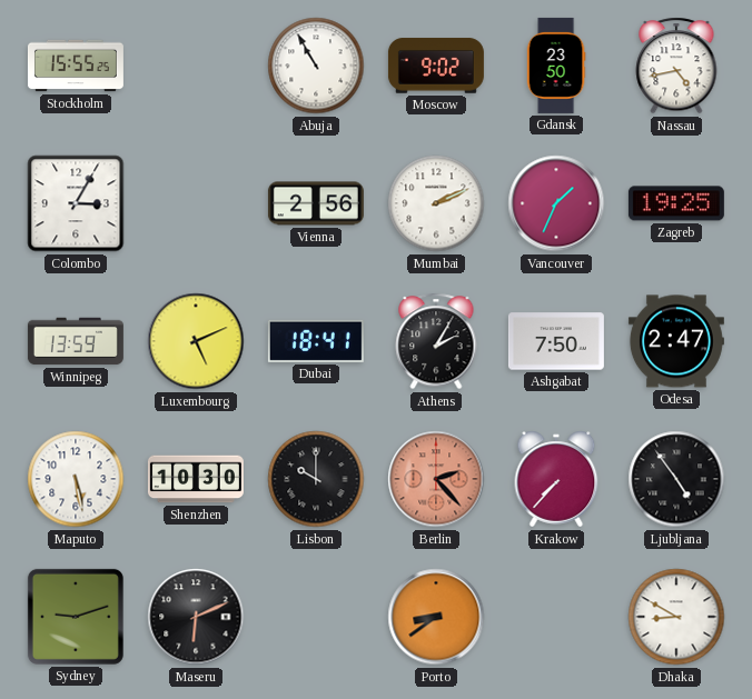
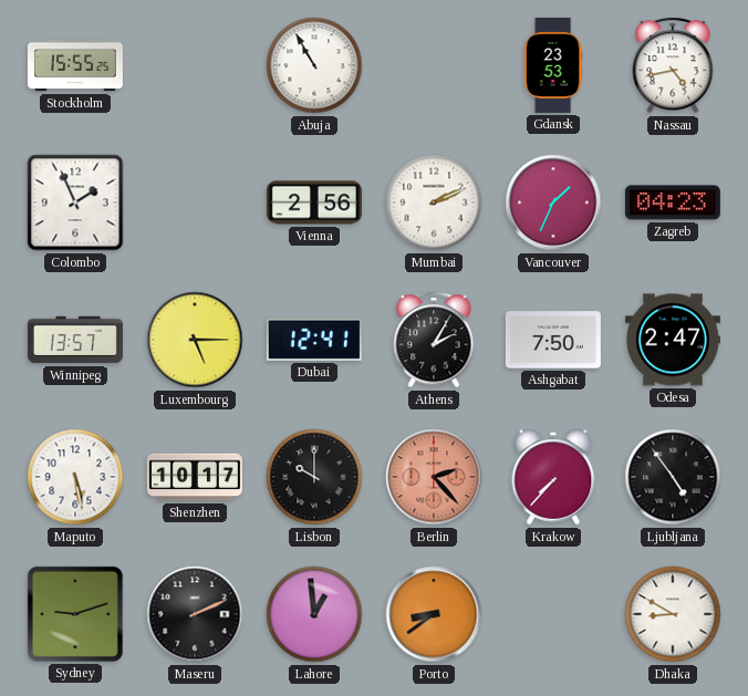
Moscow: 9:02 -> none
Gdansk: 23:50 -> 23:53
Colombo: 3:05 -> 1:56
Zagreb: 19:25 -> 04:23
Winnipeg: 13:59 -> 13:57
Luxembourg: 5:11 -> 5:15
Dubai: 18:41 -> 12:41
Shenzhen: 10:30 -> 10:17
Maseru: 6:11 -> 2:11
Lahore: none -> 12:59
